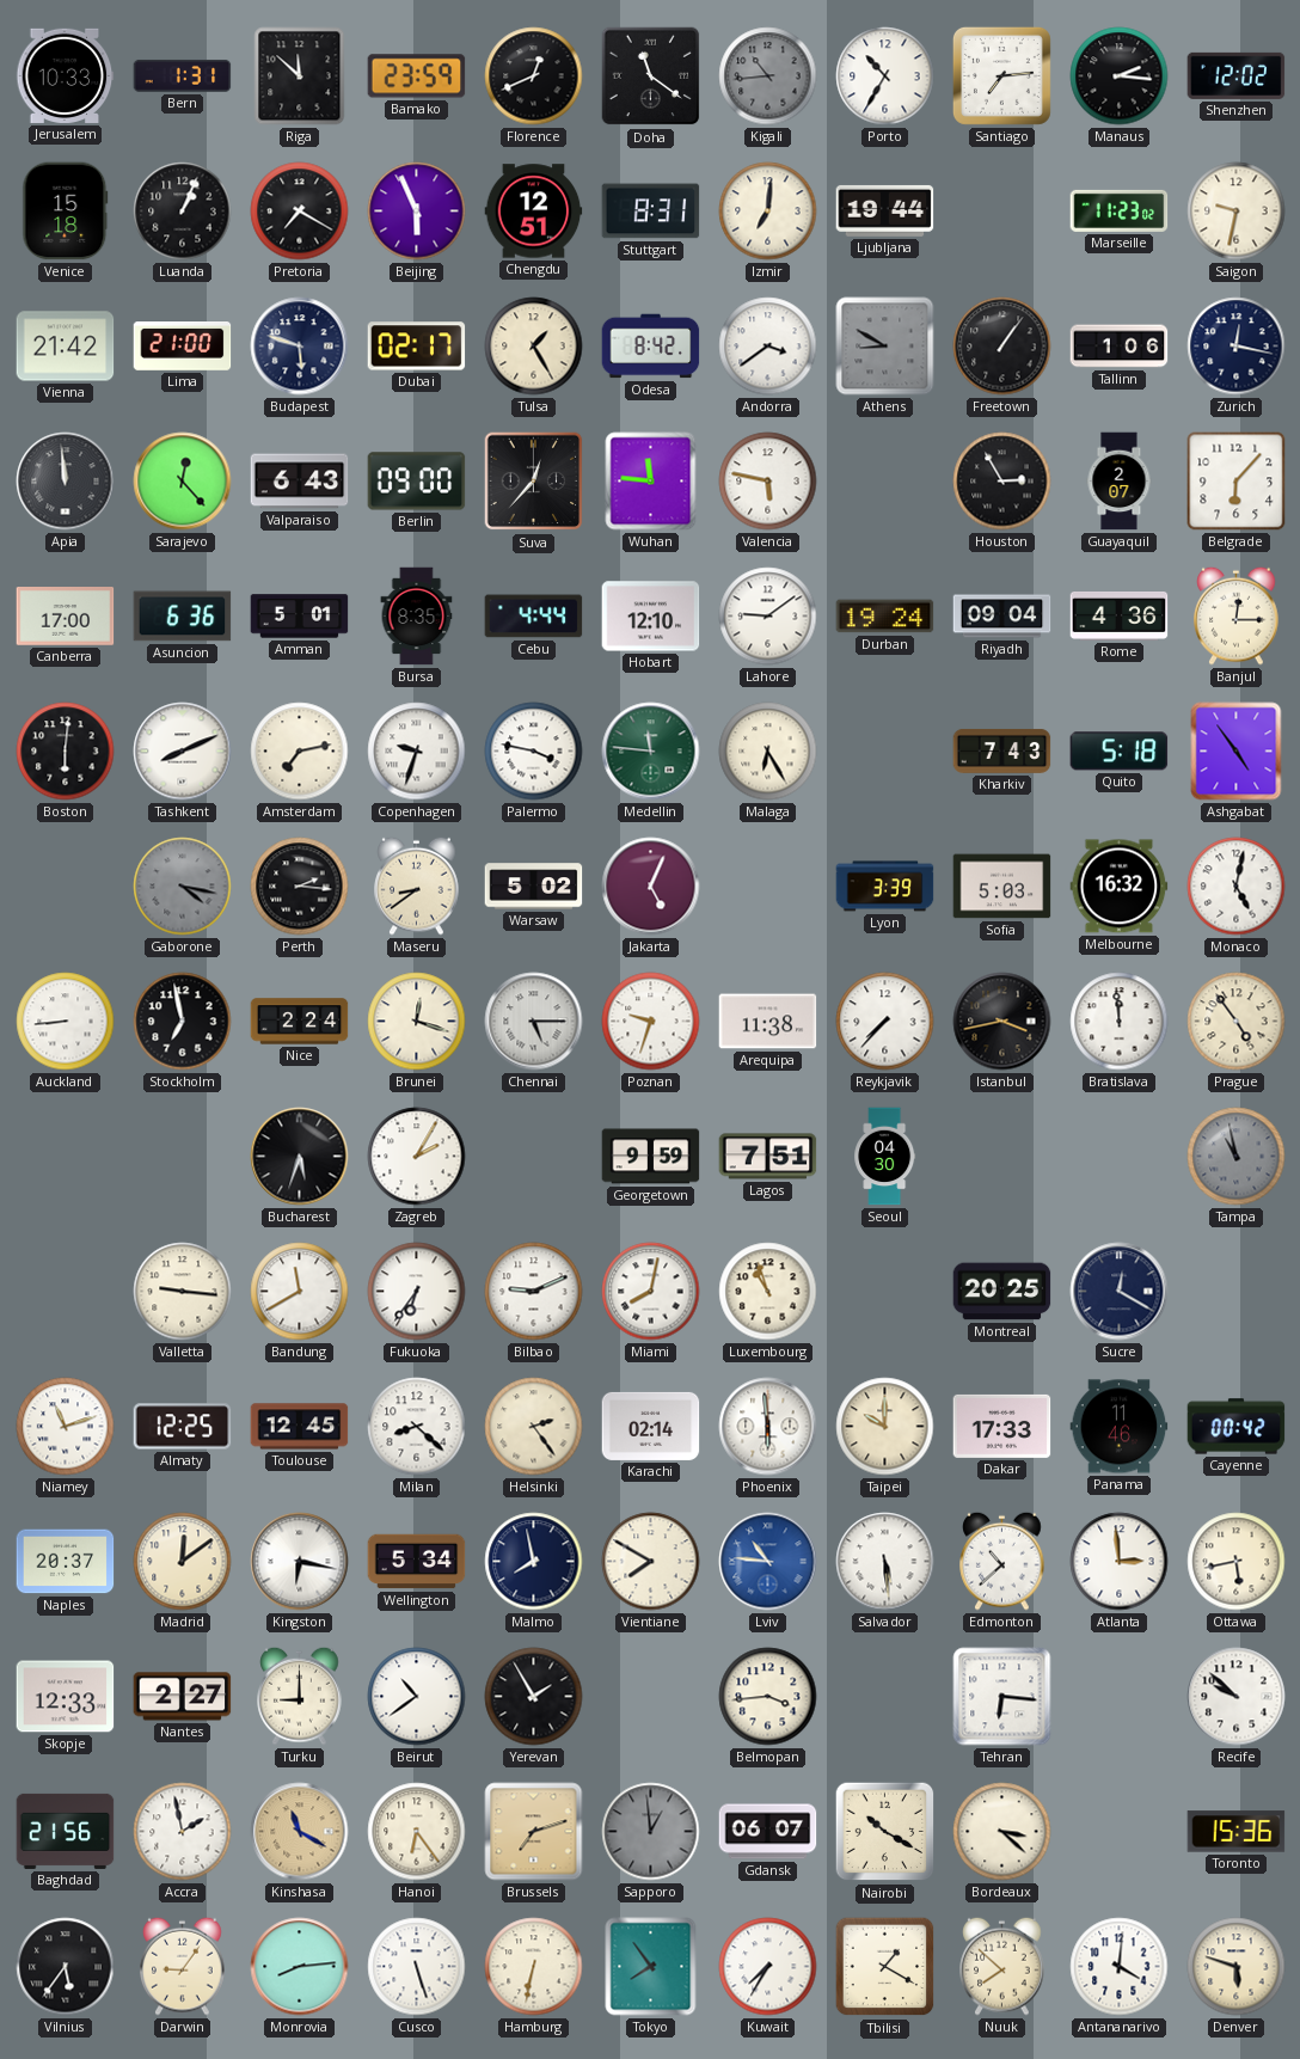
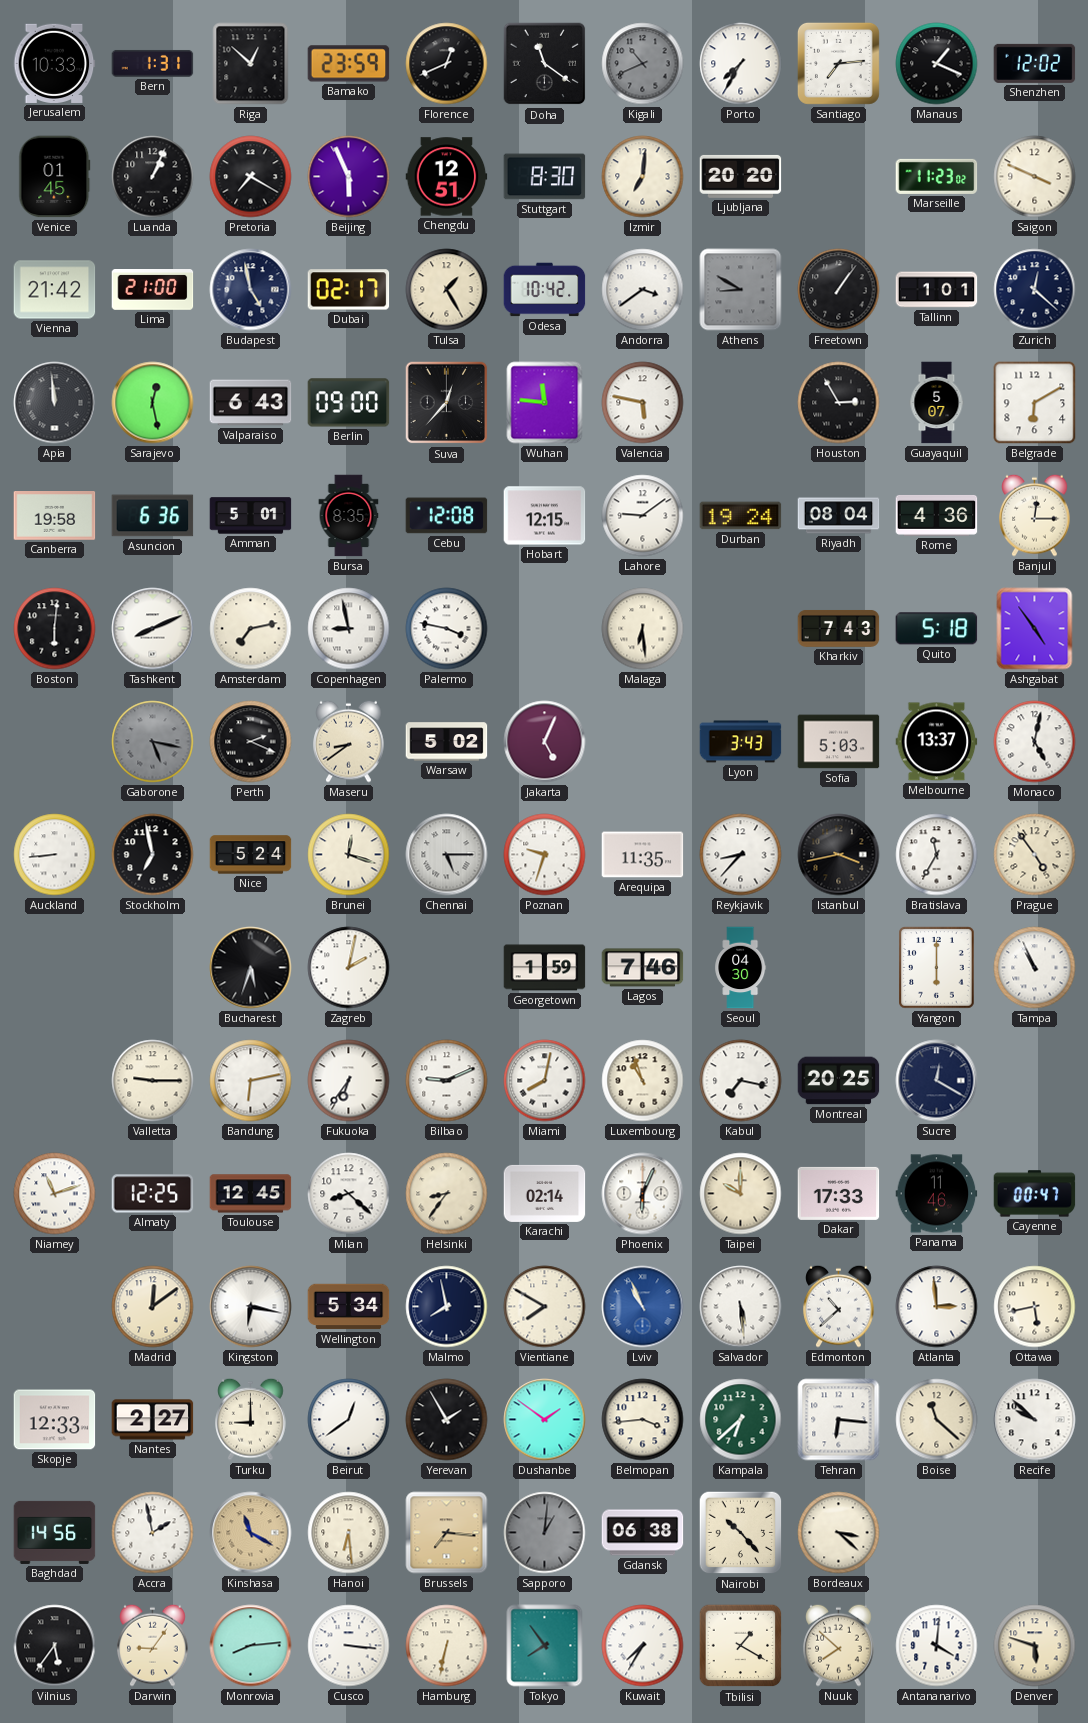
Riga: 11:52 -> 12:52
Kigali: 10:44 -> 10:41
Porto: 10:35 -> 7:35
Manaus: 2:16 -> 1:19
Venice: 15:18 -> 01:45
Stuttgart: 8:31 -> 8:30
Ljubljana: 19:44 -> 20:20
Saigon: 9:32 -> 3:49
Budapest: 5:48 -> 4:58
Odesa: 8:42 -> 10:42
Tallinn: 1:06 -> 1:01
Zurich: 12:17 -> 12:22
Sarajevo: 12:23 -> 12:28
Guayaquil: 2:07 -> 5:07
Belgrade: 6:07 -> 6:10
Canberra: 17:00 -> 19:58
Cebu: 4:44 -> 12:08
Hobart: 12:10 -> 12:15
Riyadh: 09:04 -> 08:04
Copenhagen: 9:33 -> 8:58
Medellin: 11:46 -> none
Malaga: 6:25 -> 6:29
Gaborone: 4:17 -> 5:17
Perth: 2:16 -> 2:19
Lyon: 3:39 -> 3:43
Melbourne: 16:32 -> 13:37
Nice: 2:24 -> 5:24
Arequipa: 11:38 -> 11:35
Reykjavik: 7:37 -> 8:37
Bratislava: 11:59 -> 11:35
Zagreb: 2:05 -> 2:02
Georgetown: 9:59 -> 1:59
Lagos: 7:51 -> 7:46
Yangon: none -> 6:00
Tampa: 10:58 -> 10:56
Tampa dial: grey -> white
Valletta: 9:16 -> 9:15
Bandung: 11:40 -> 6:13
Kabul: none -> 7:17
Helsinki: 2:24 -> 8:36
Phoenix: 5:59 -> 6:04
Cayenne: 00:42 -> 00:47
Naples: 20:37 -> none
Lviv: 10:46 -> 10:56
Beirut: 10:39 -> 12:39
Dushanbe: none -> 1:51
Kampala: none -> 6:38
Boise: none -> 11:22
Baghdad: 21:56 -> 14:56
Hanoi: 6:24 -> 6:29
Brussels: 7:12 -> 7:16
Sapporo: 12:59 -> 1:01
Gdansk: 06:07 -> 06:38
Nairobi: 10:20 -> 10:23
Toronto: 15:36 -> none
Cusco: 5:27 -> 3:16
